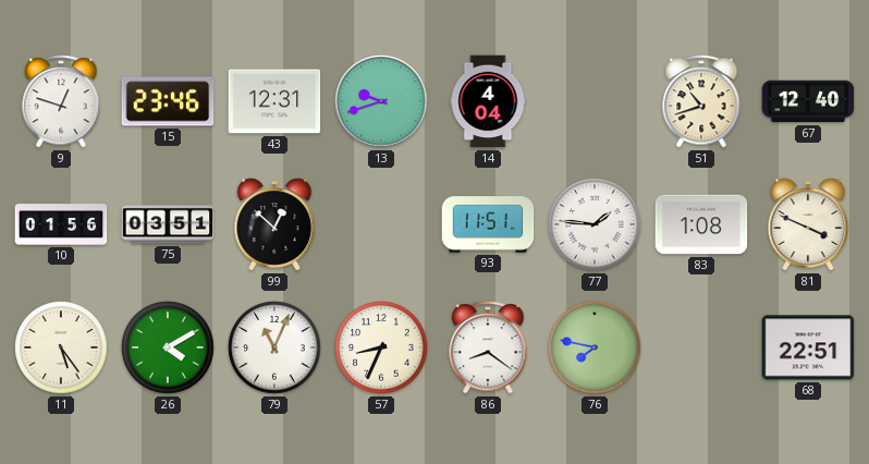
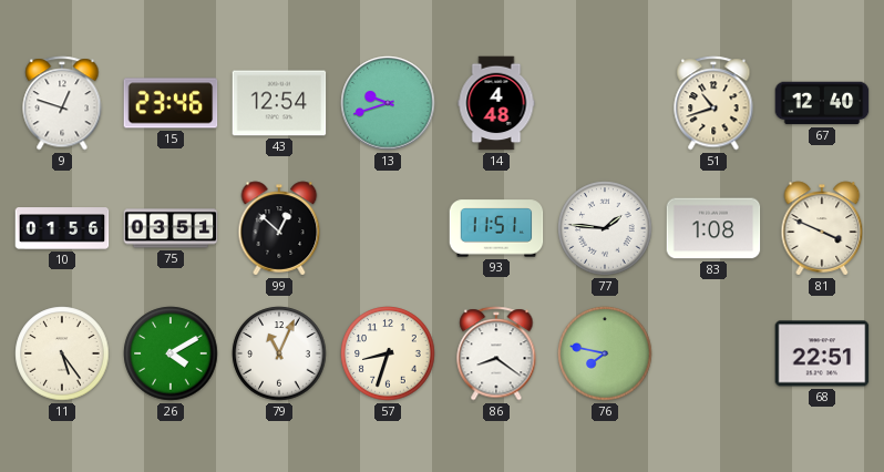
43: 12:31 -> 12:54
14: 4:04 -> 4:48
57: 8:34 -> 8:33
